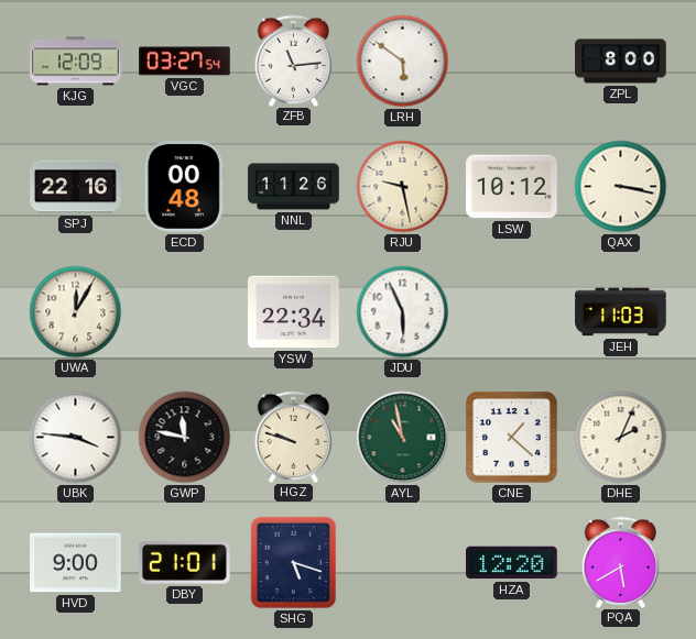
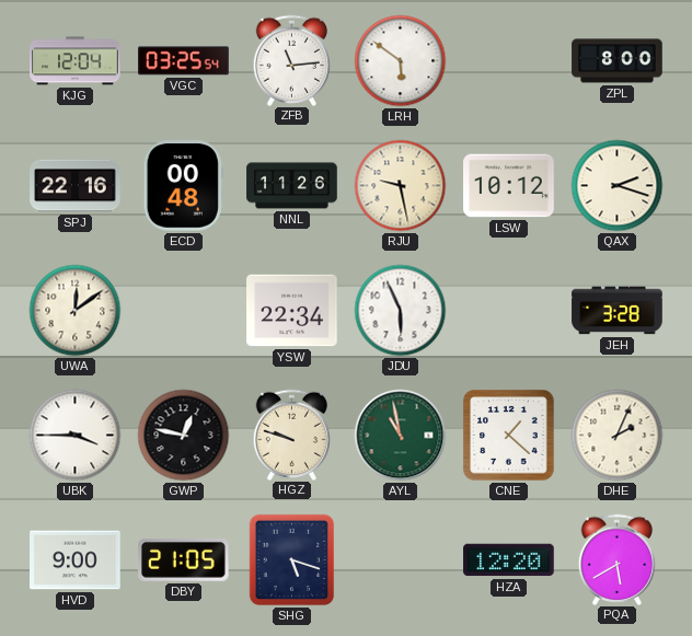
KJG: 12:09 -> 12:04
VGC: 03:27 -> 03:25
QAX: 3:17 -> 2:18
UWA: 12:05 -> 12:09
JEH: 11:03 -> 3:28
UBK: 3:46 -> 3:45
GWP: 11:47 -> 12:47
DBY: 21:01 -> 21:05
